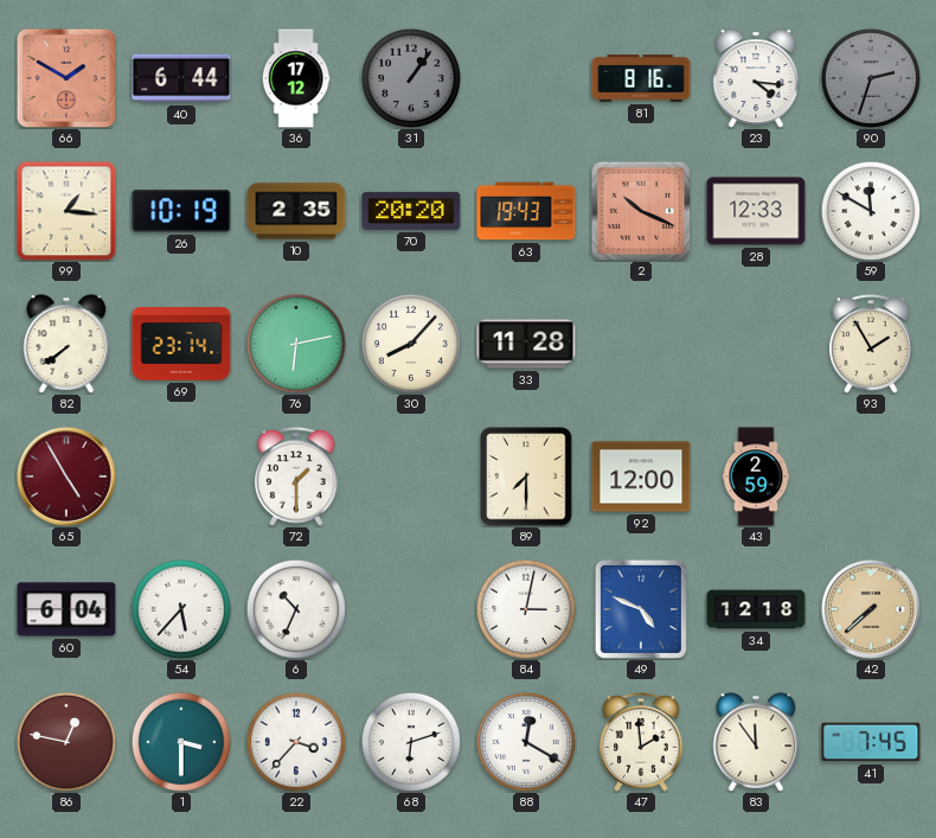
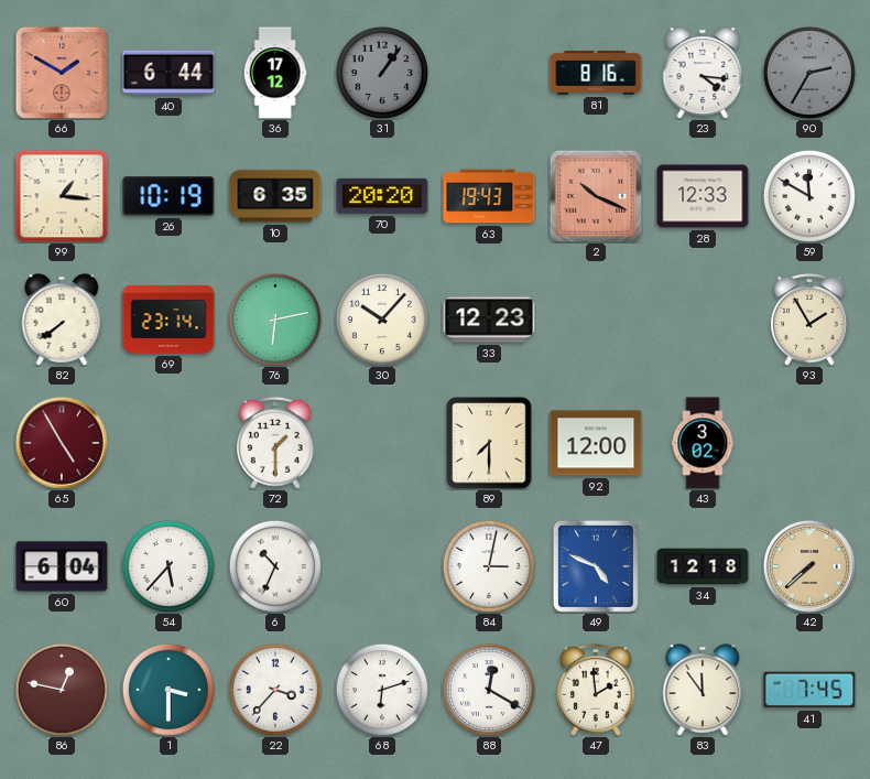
90: 2:33 -> 2:35
10: 2:35 -> 6:35
30: 8:07 -> 10:07
33: 11:28 -> 12:23
43: 2:59 -> 3:02
